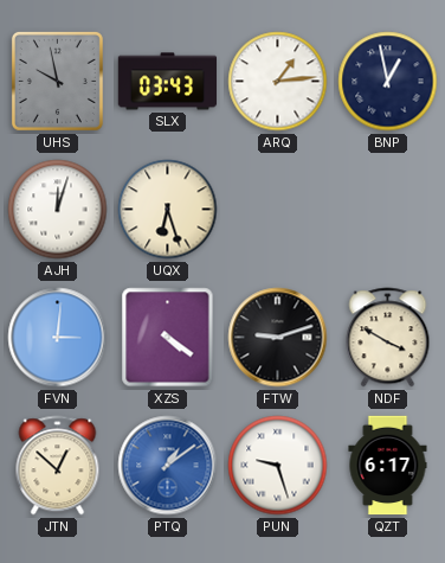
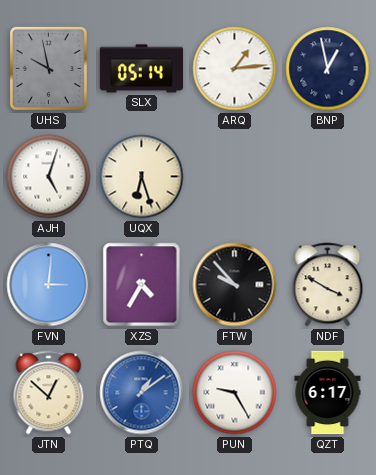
SLX: 03:43 -> 05:14
AJH: 12:03 -> 5:03
XZS: 4:21 -> 4:35
FTW: 9:12 -> 9:53
PUN: 9:27 -> 9:25
